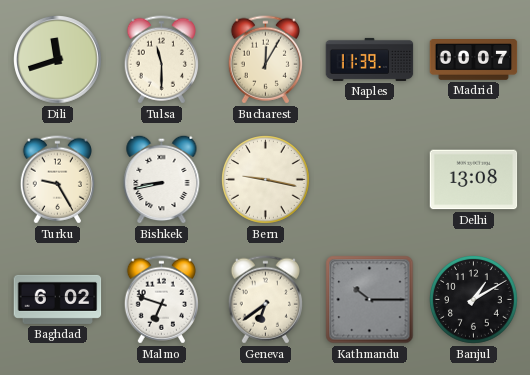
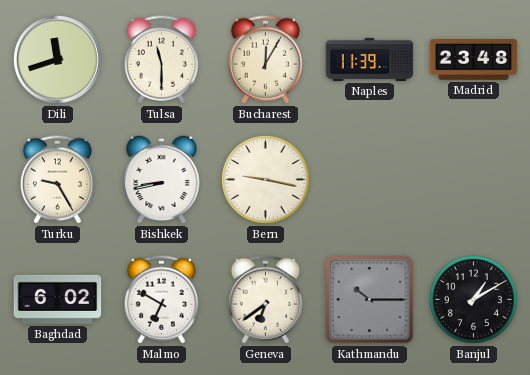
Madrid: 00:07 -> 23:48
Delhi: 13:08 -> none
Malmo: 6:48 -> 6:50
